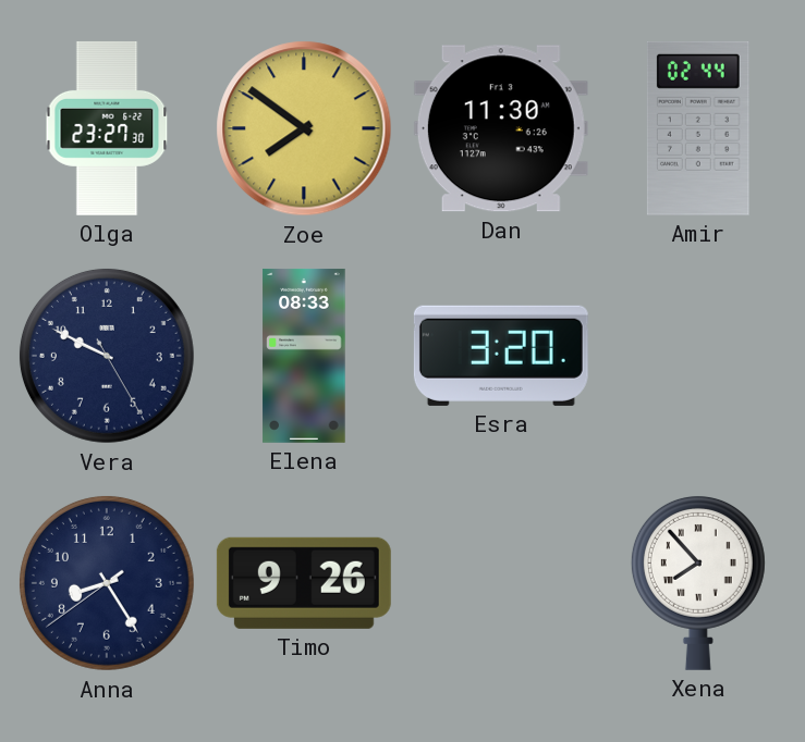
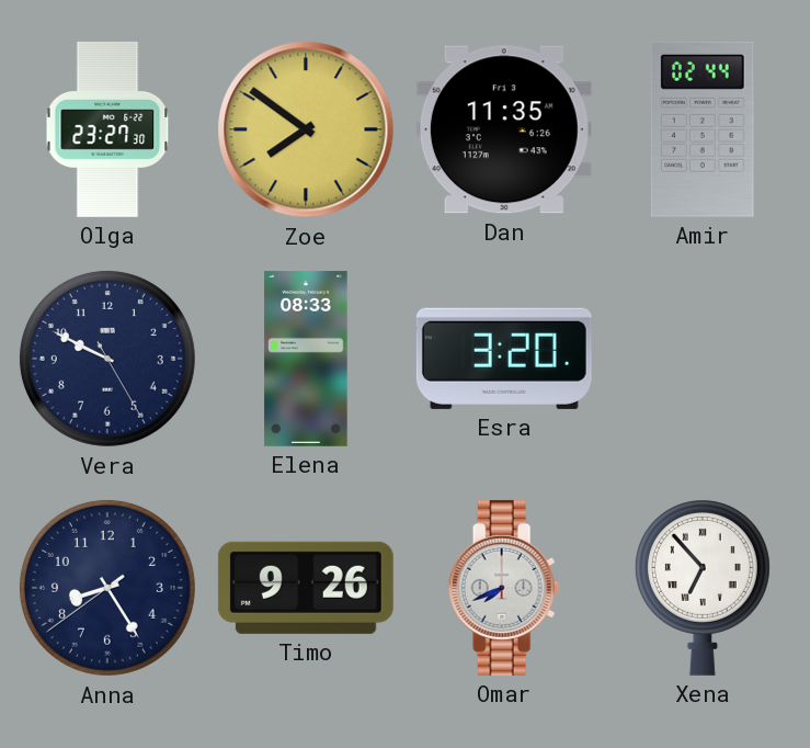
Dan: 11:30 -> 11:35
Omar: none -> 7:41
Xena: 7:53 -> 6:53
